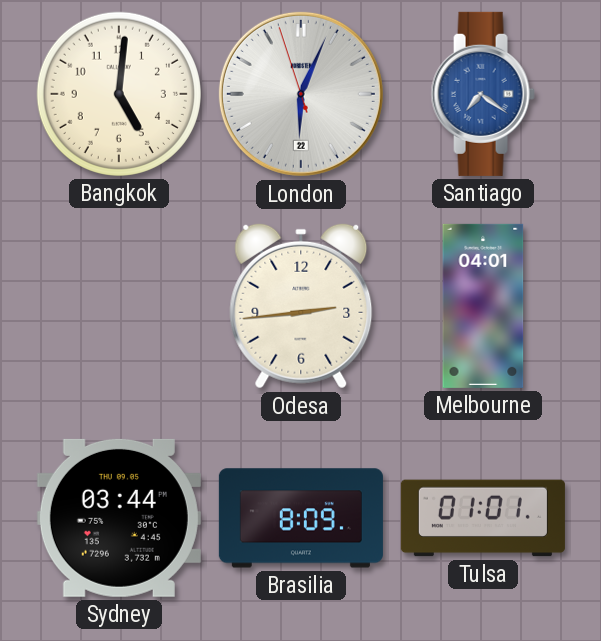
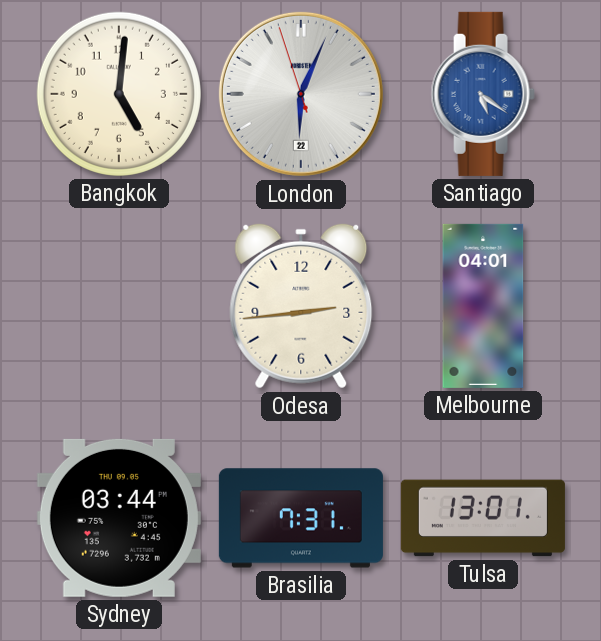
Santiago: 7:21 -> 5:21
Brasilia: 8:09 -> 7:31
Tulsa: 01:01 -> 13:01
